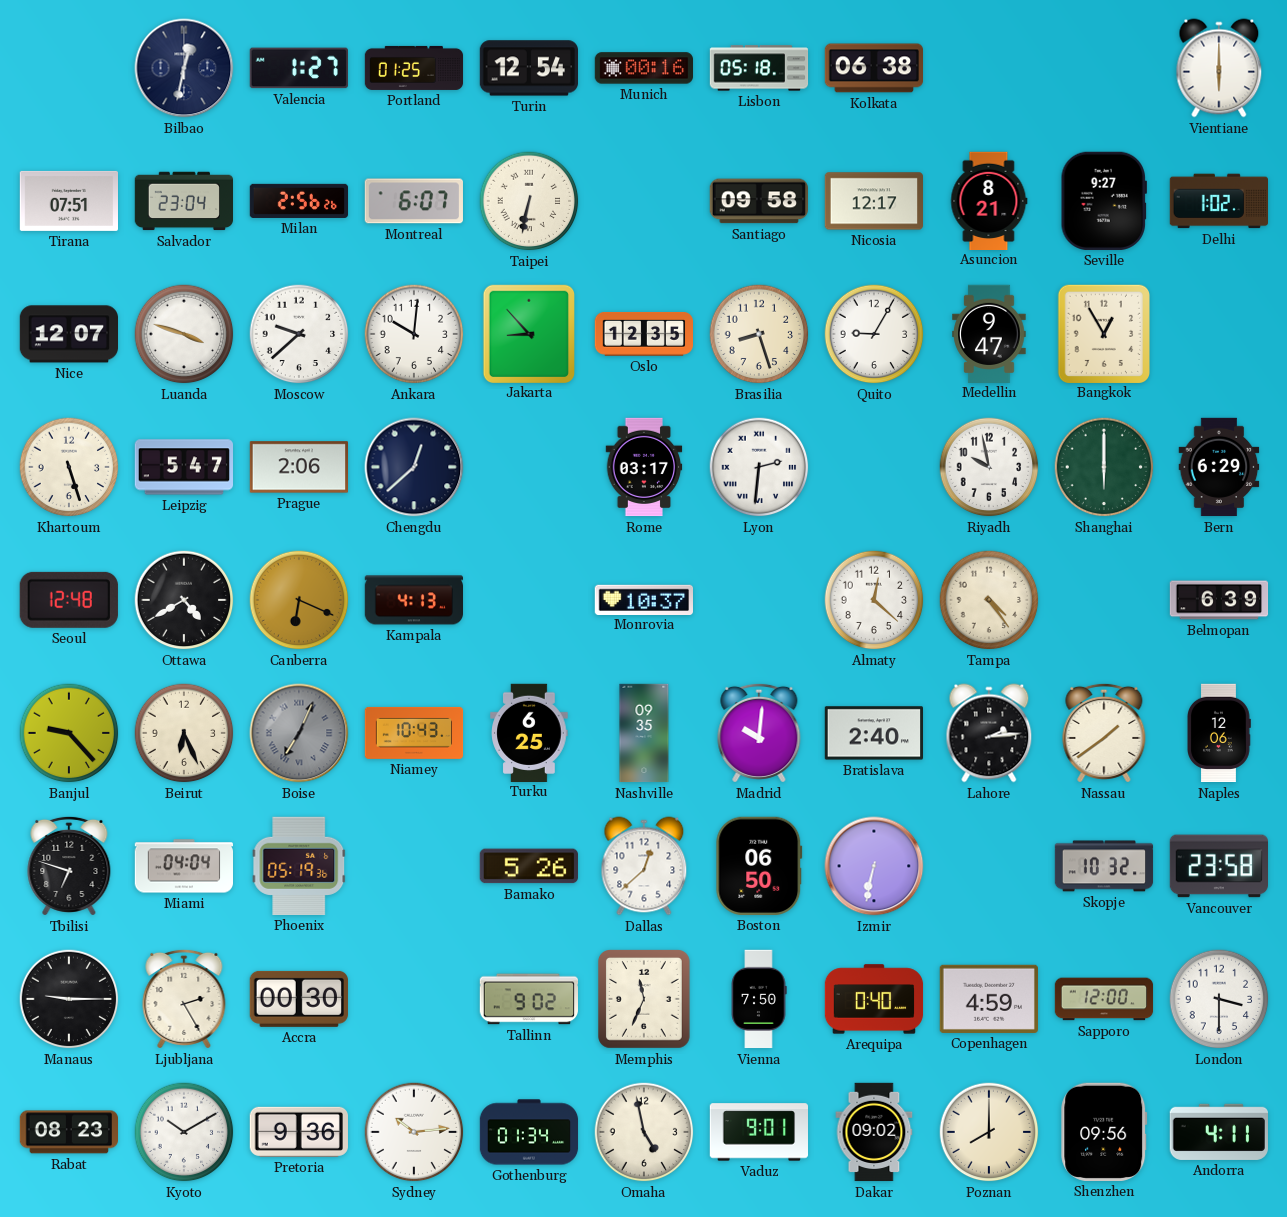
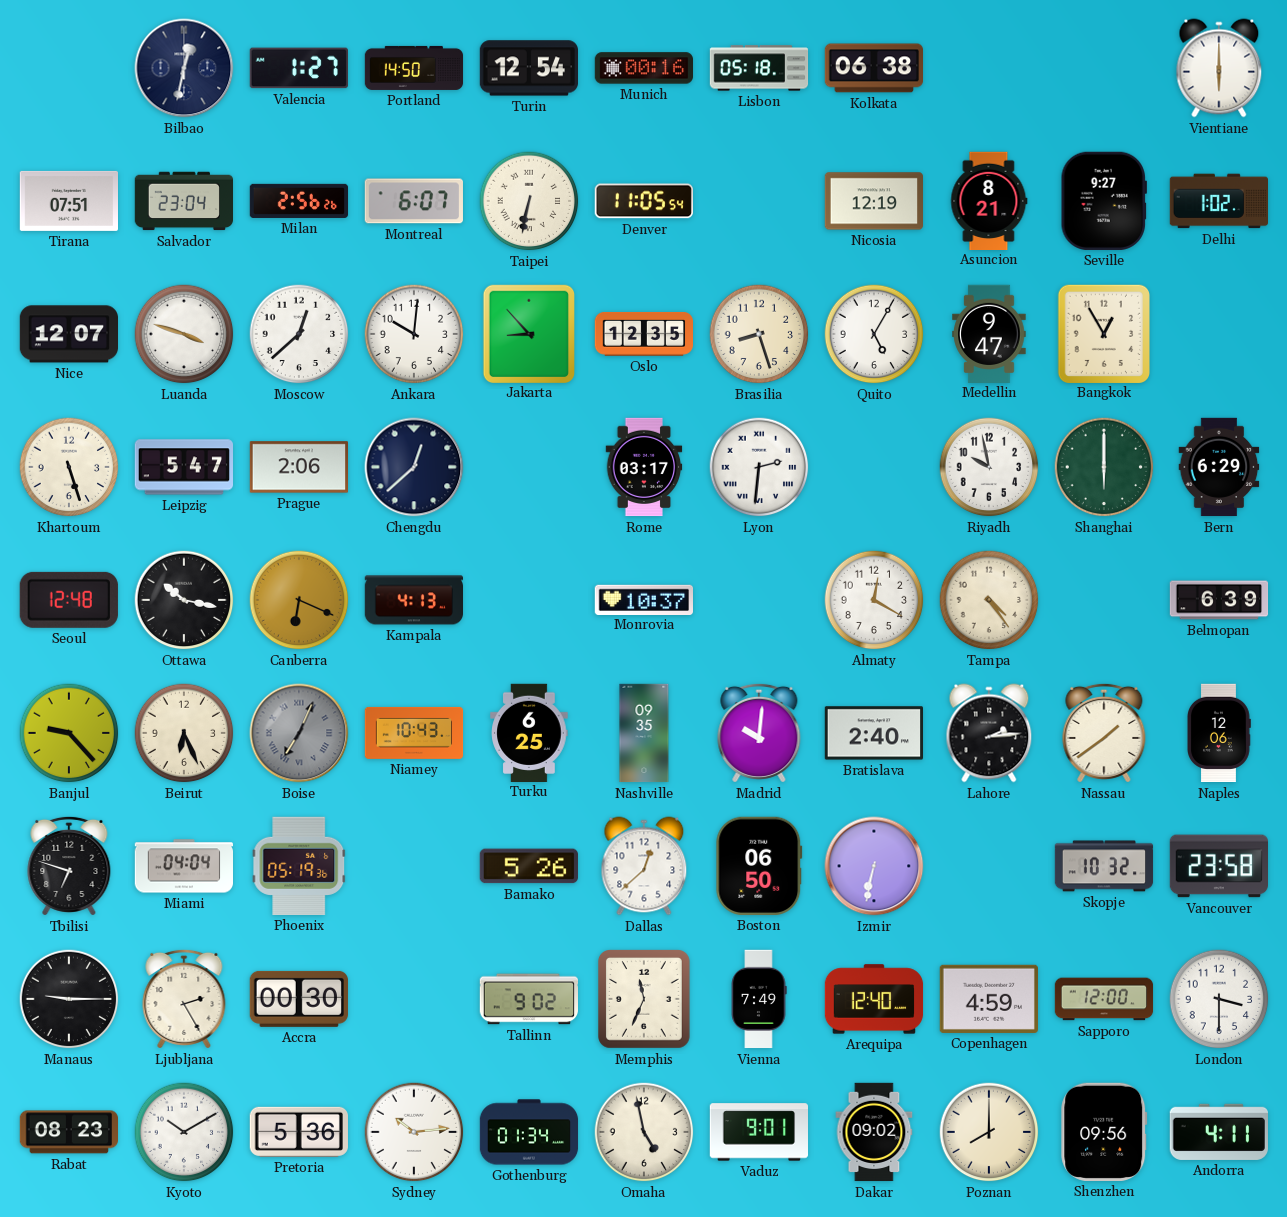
Portland: 01:25 -> 14:50
Denver: none -> 11:05
Santiago: 09:58 -> none
Nicosia: 12:17 -> 12:19
Moscow: 9:38 -> 12:38
Quito: 9:05 -> 5:05
Ottawa: 4:40 -> 10:17
Almaty: 12:22 -> 12:20
Vienna: 7:50 -> 7:49
Arequipa: 0:40 -> 12:40
Pretoria: 9:36 -> 5:36
